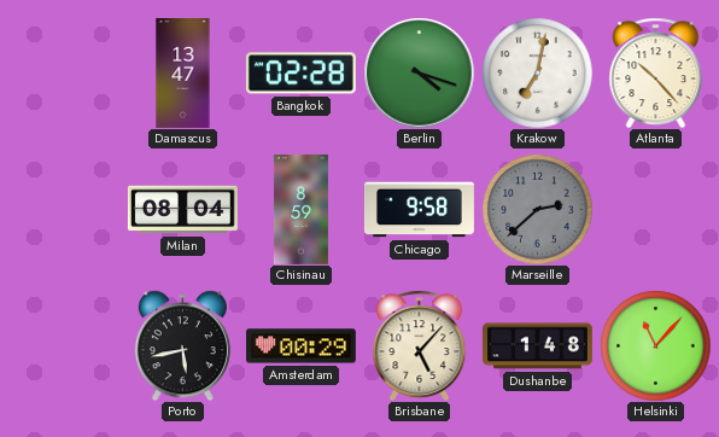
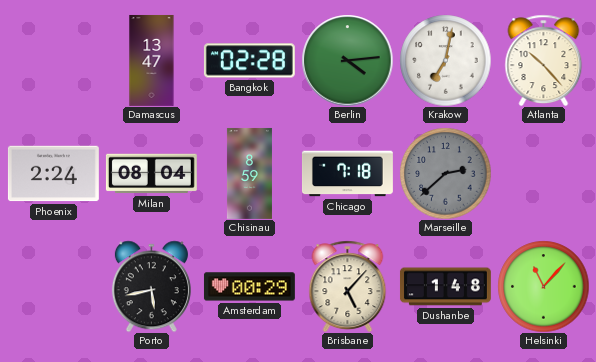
Berlin: 4:18 -> 4:14
Phoenix: none -> 2:24
Chicago: 9:58 -> 7:18
